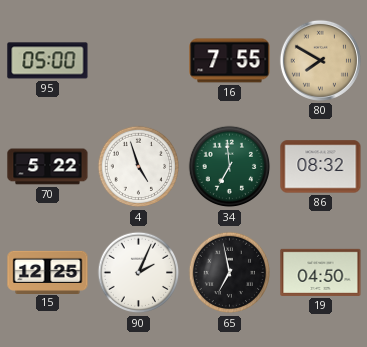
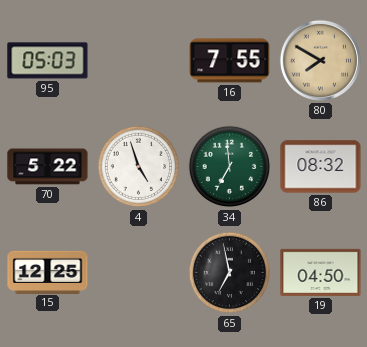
95: 05:00 -> 05:03
90: 2:04 -> none
